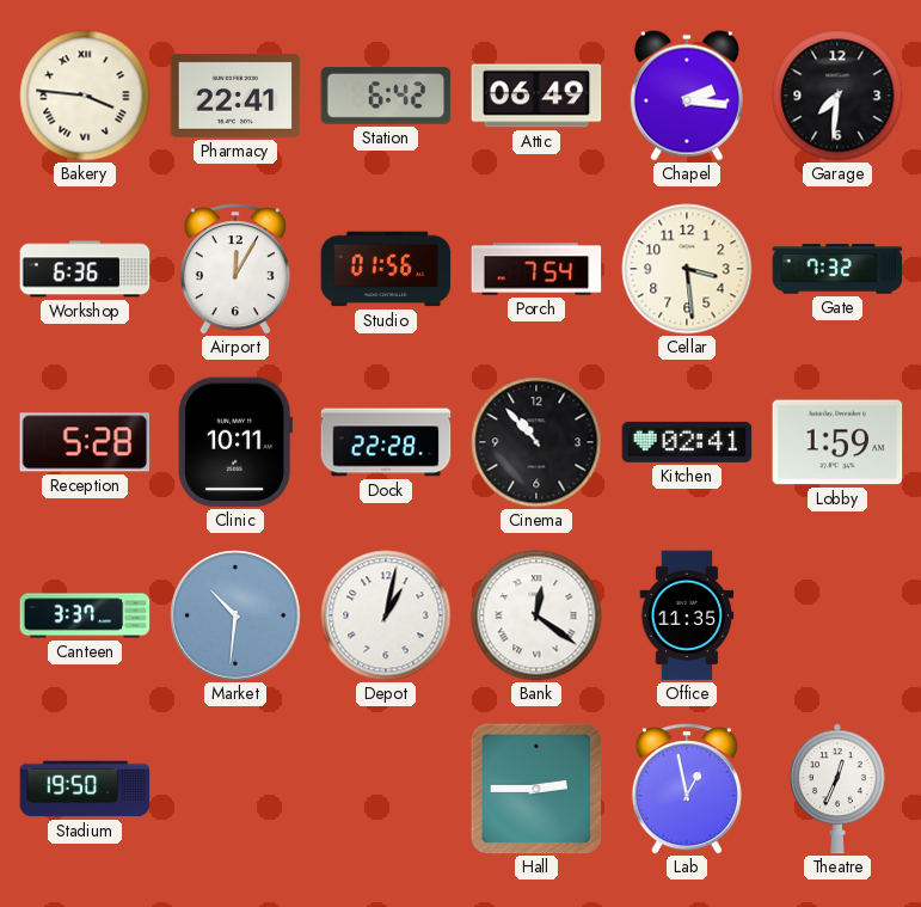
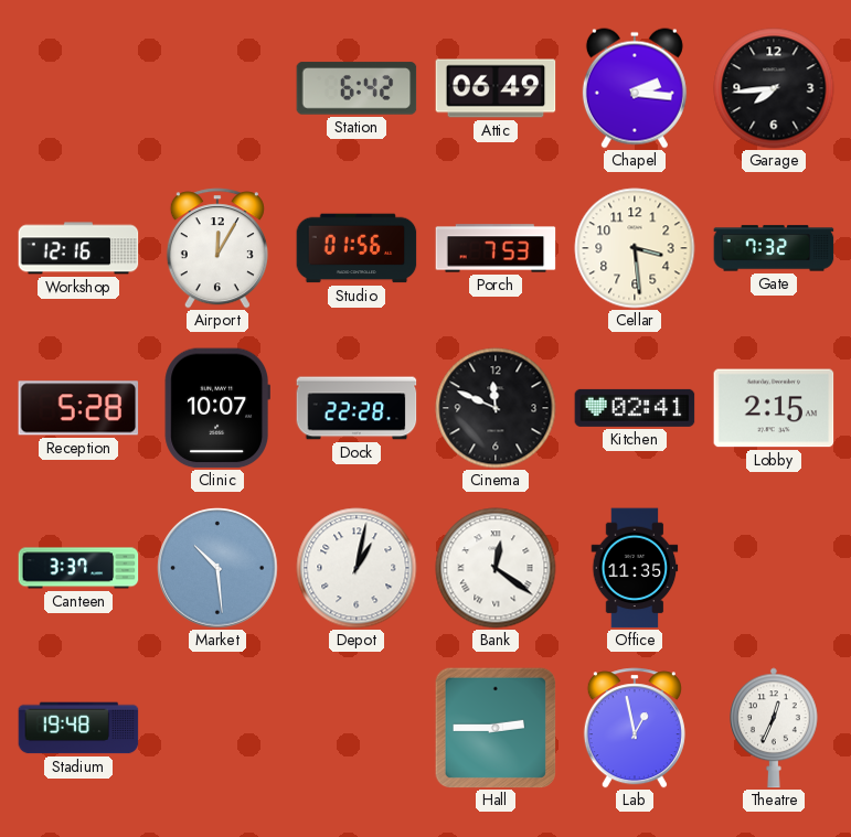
Bakery: 3:46 -> none
Pharmacy: 22:41 -> none
Garage: 7:31 -> 7:44
Workshop: 6:36 -> 12:16
Porch: 7:54 -> 7:53
Clinic: 10:11 -> 10:07
Cinema: 10:53 -> 11:49
Lobby: 1:59 -> 2:15
Market: 10:31 -> 10:29
Stadium: 19:50 -> 19:48
